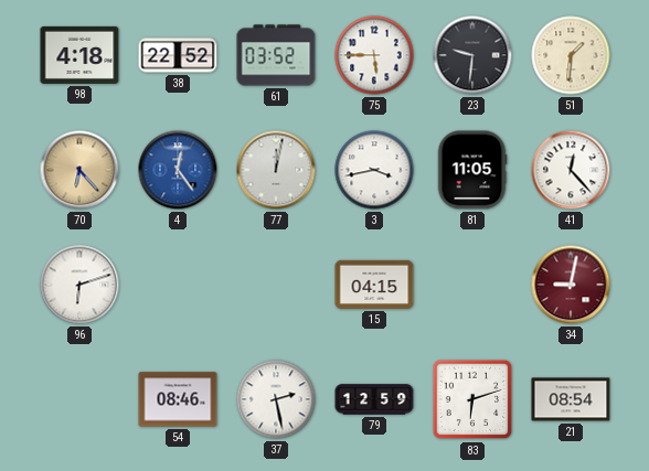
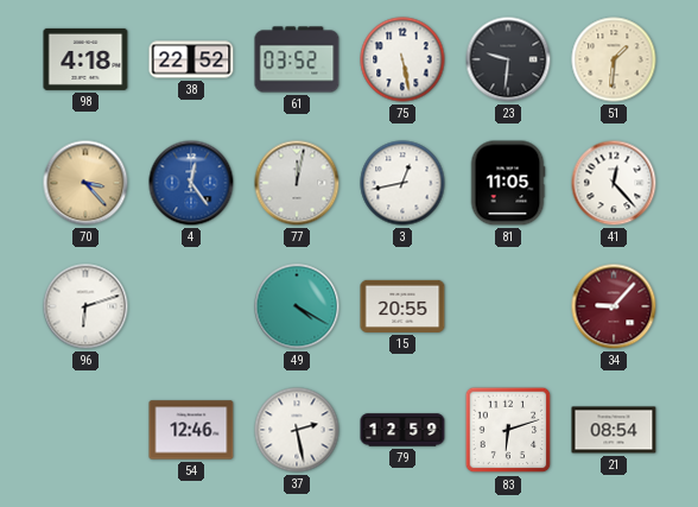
75: 5:45 -> 5:28
70: 6:23 -> 3:23
3: 3:43 -> 12:43
49: none -> 4:20
15: 04:15 -> 20:55
34: 9:02 -> 9:07
54: 08:46 -> 12:46
